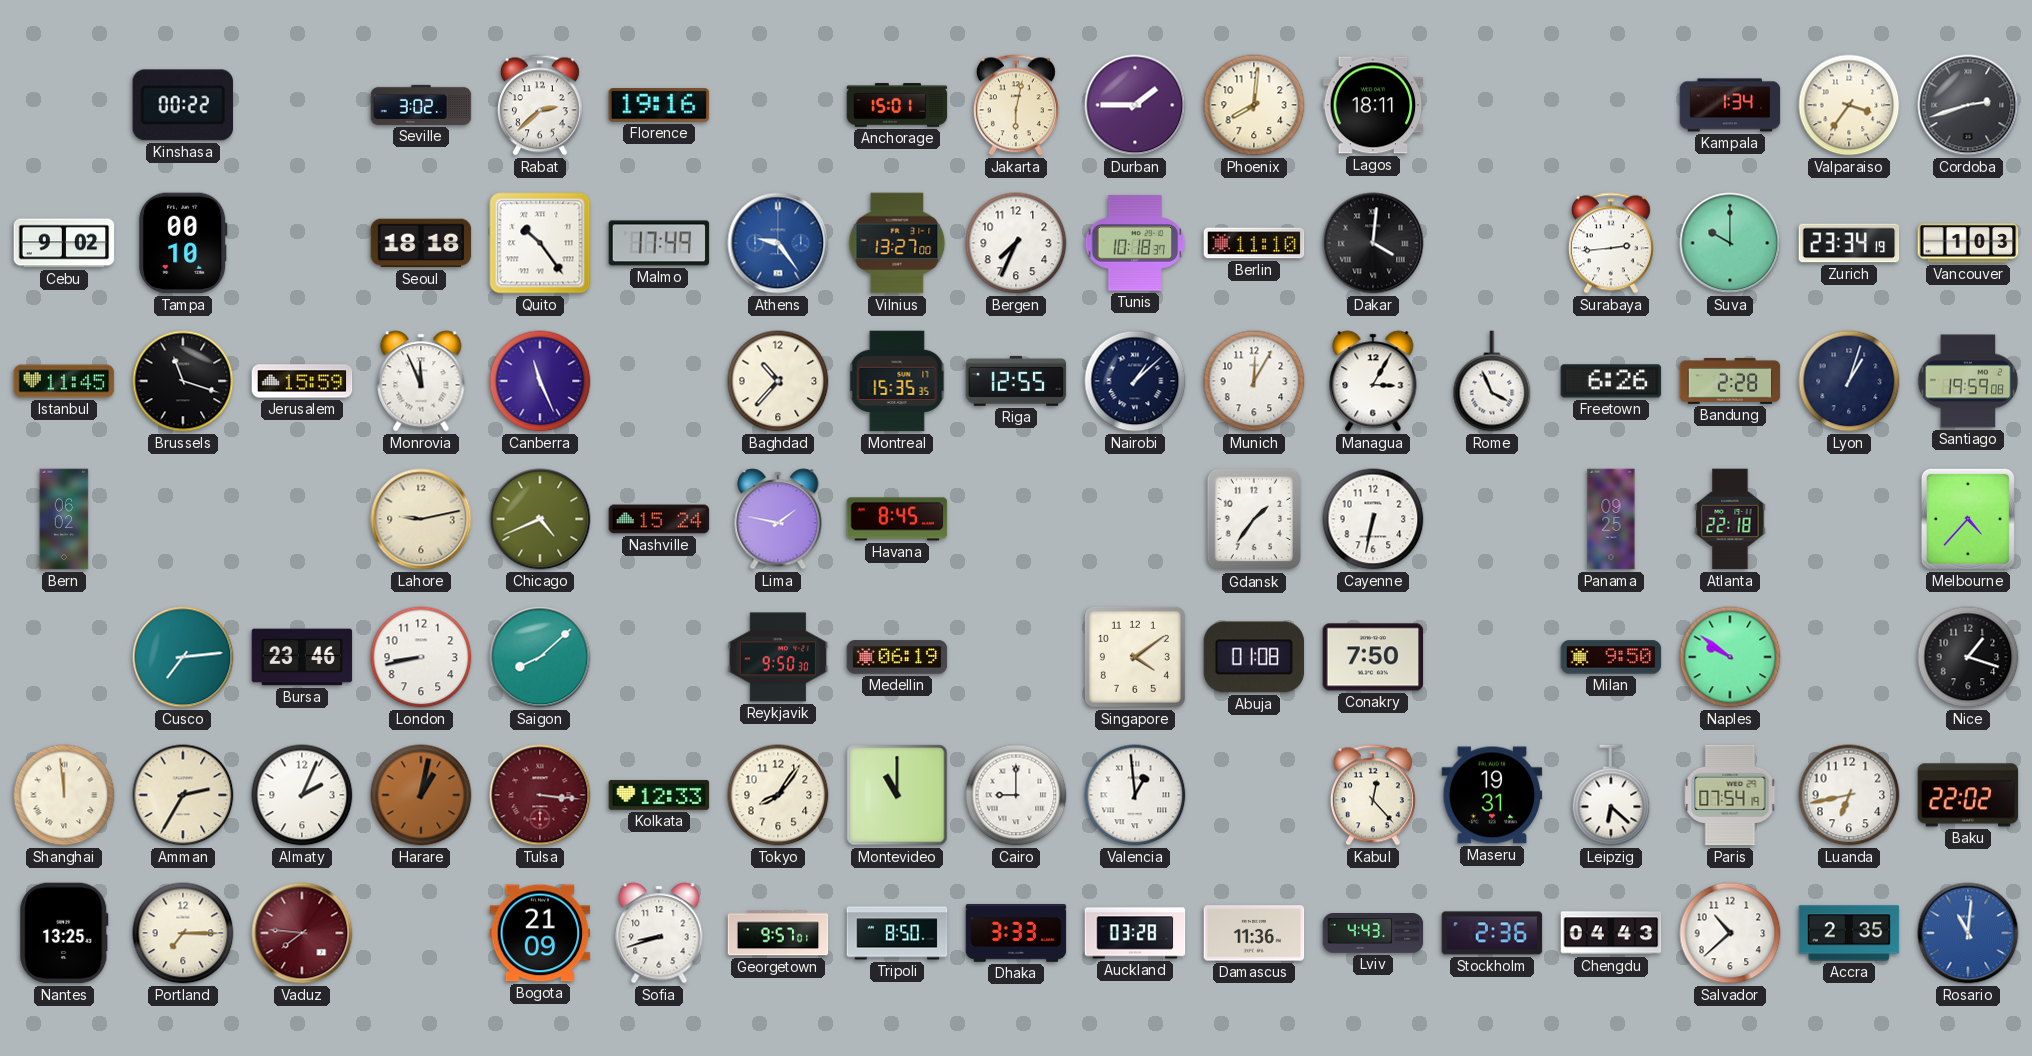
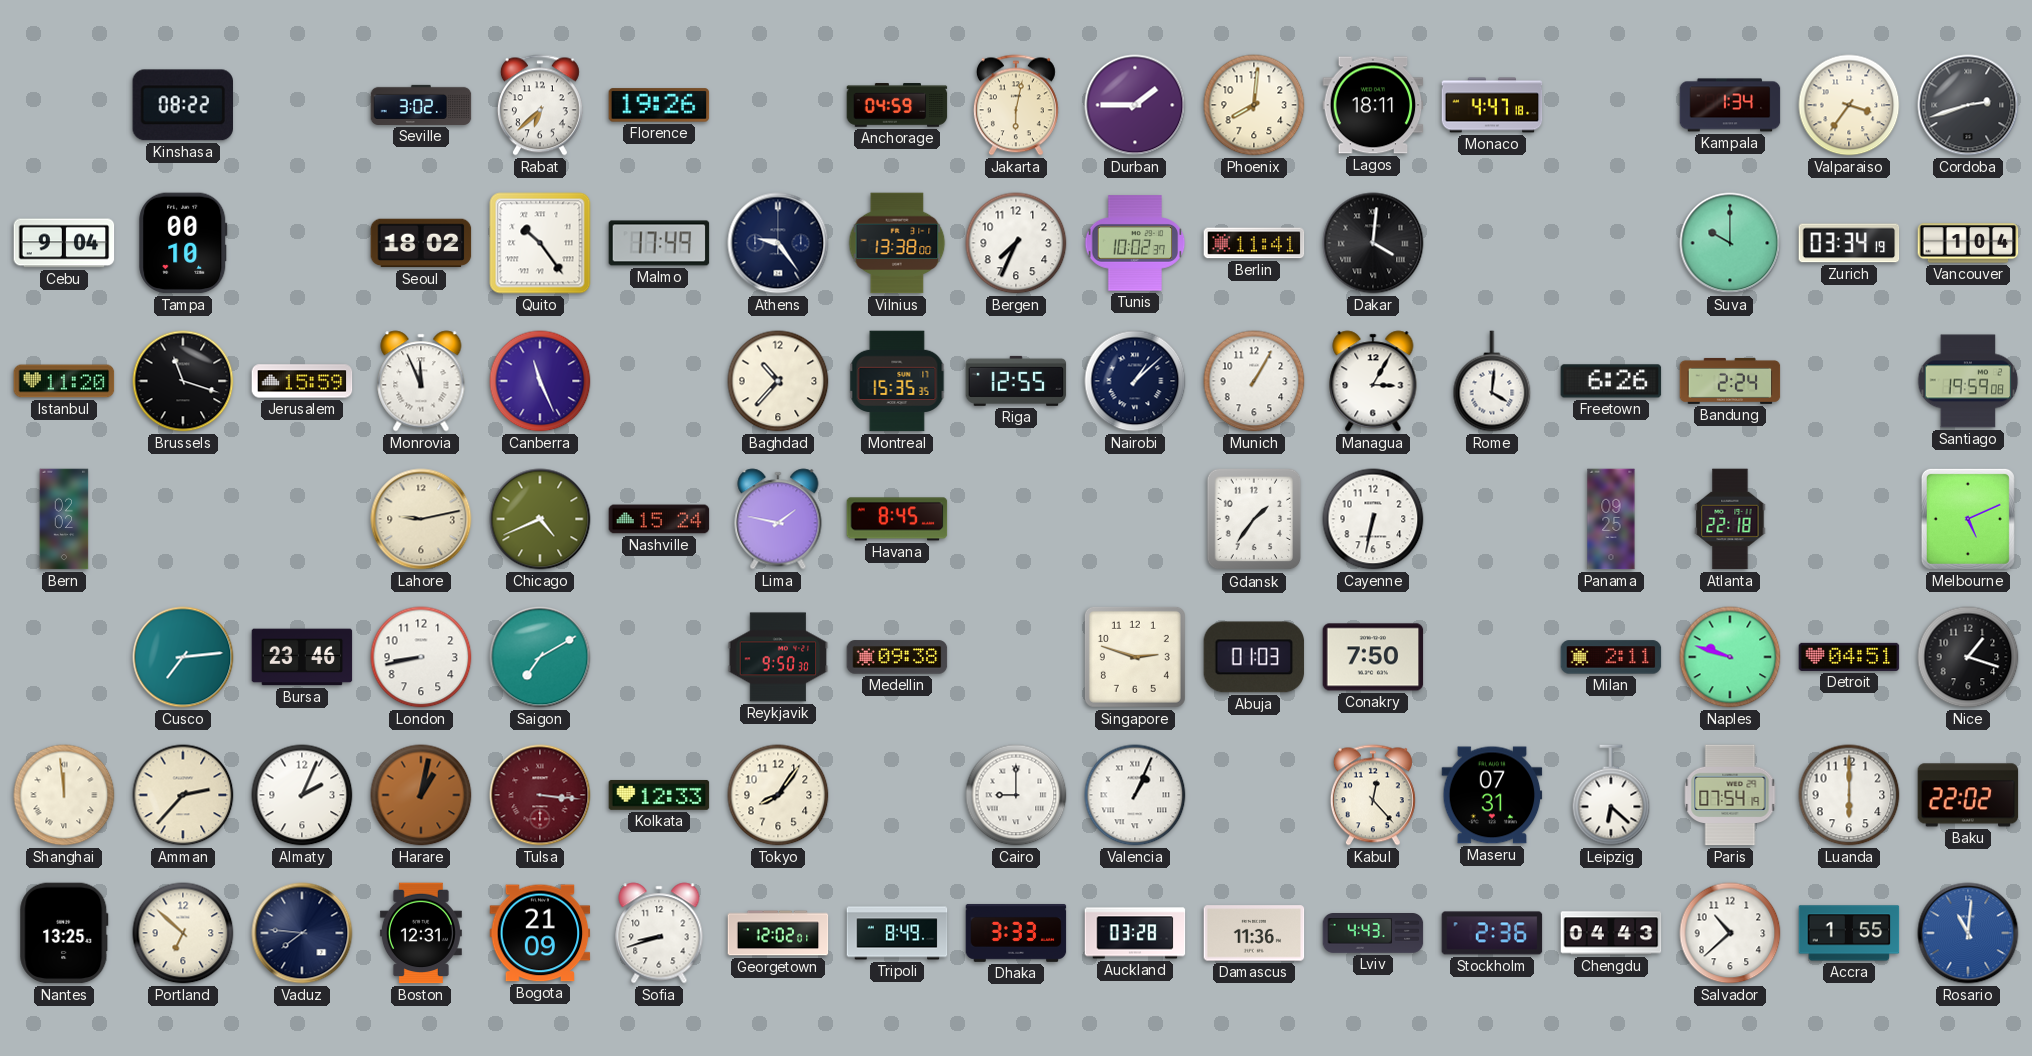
Kinshasa: 00:22 -> 08:22
Rabat: 2:38 -> 6:38
Florence: 19:16 -> 19:26
Anchorage: 15:01 -> 04:59
Monaco: none -> 4:47
Cebu: 9:02 -> 9:04
Seoul: 18:18 -> 18:02
Athens dial: blue -> navy
Vilnius: 13:27 -> 13:38
Tunis: 10:18 -> 10:02
Berlin: 11:10 -> 11:41
Surabaya: 2:44 -> none
Zurich: 23:34 -> 03:34
Vancouver: 1:03 -> 1:04
Istanbul: 11:45 -> 11:20
Munich: 12:05 -> 1:05
Rome: 3:56 -> 4:01
Bandung: 2:28 -> 2:24
Lyon: 1:03 -> none
Bern: 06:02 -> 02:02
Melbourne: 4:37 -> 5:11
Saigon: 8:08 -> 7:10
Medellin: 06:19 -> 09:38
Singapore: 4:09 -> 2:48
Abuja: 01:08 -> 01:03
Milan: 9:50 -> 2:11
Naples: 9:51 -> 9:48
Detroit: none -> 04:51
Amman: 2:35 -> 2:37
Montevideo: 11:00 -> none
Valencia: 12:59 -> 1:04
Maseru: 19:31 -> 07:31
Luanda: 6:43 -> 6:00
Portland: 7:15 -> 6:52
Vaduz dial: burgundy -> navy
Boston: none -> 12:31
Georgetown: 9:57 -> 12:02
Tripoli: 8:50 -> 8:49
Accra: 2:35 -> 1:55
